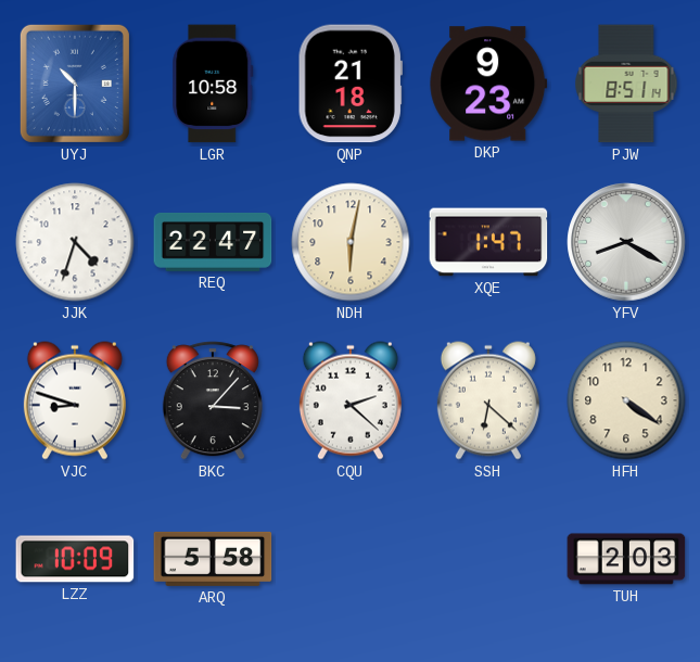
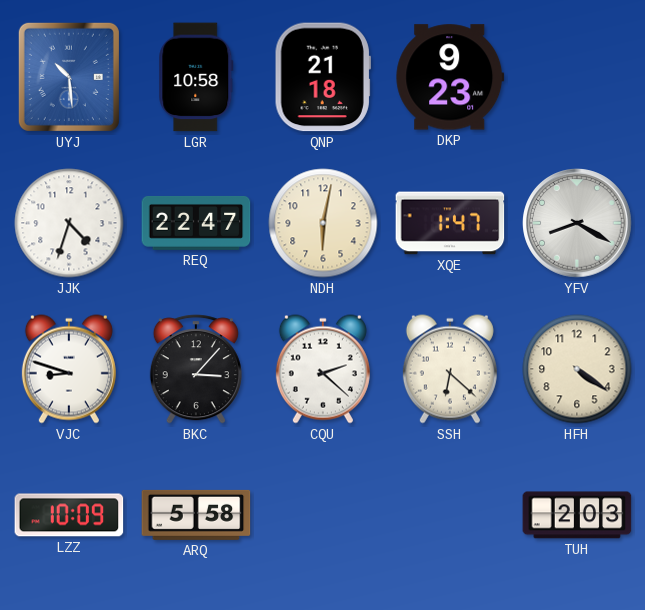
UYJ: 10:30 -> 10:29
PJW: 8:51 -> none
